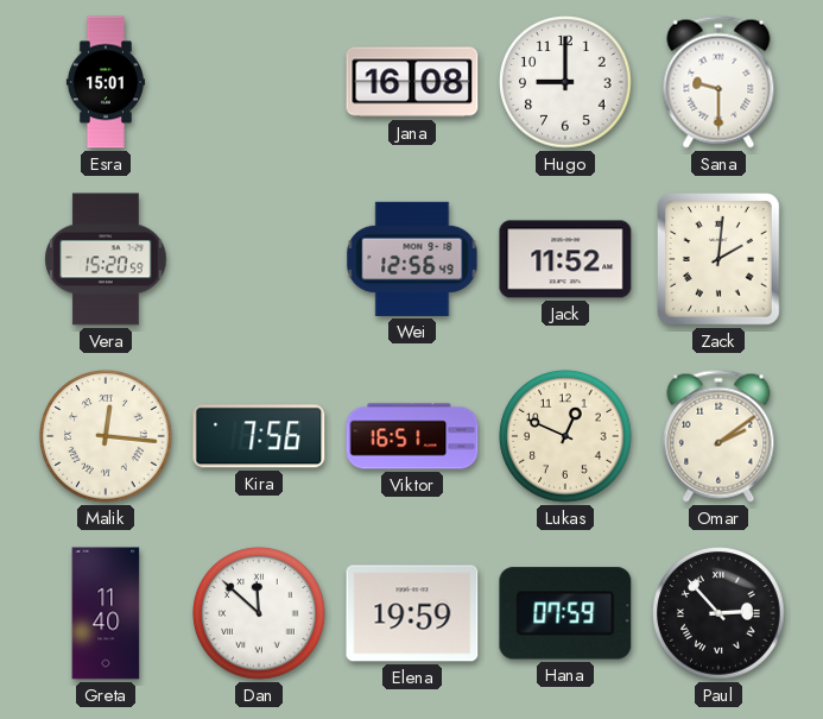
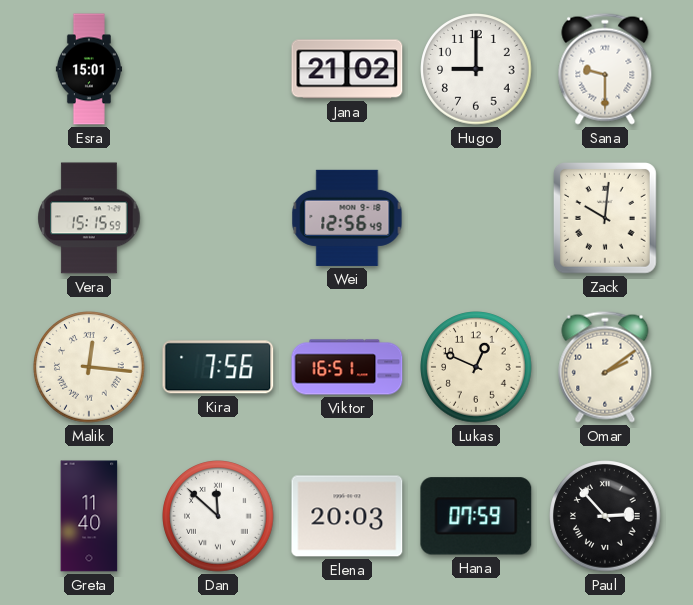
Jana: 16:08 -> 21:02
Vera: 15:20 -> 15:15
Jack: 11:52 -> none
Zack: 2:01 -> 10:01
Elena: 19:59 -> 20:03
